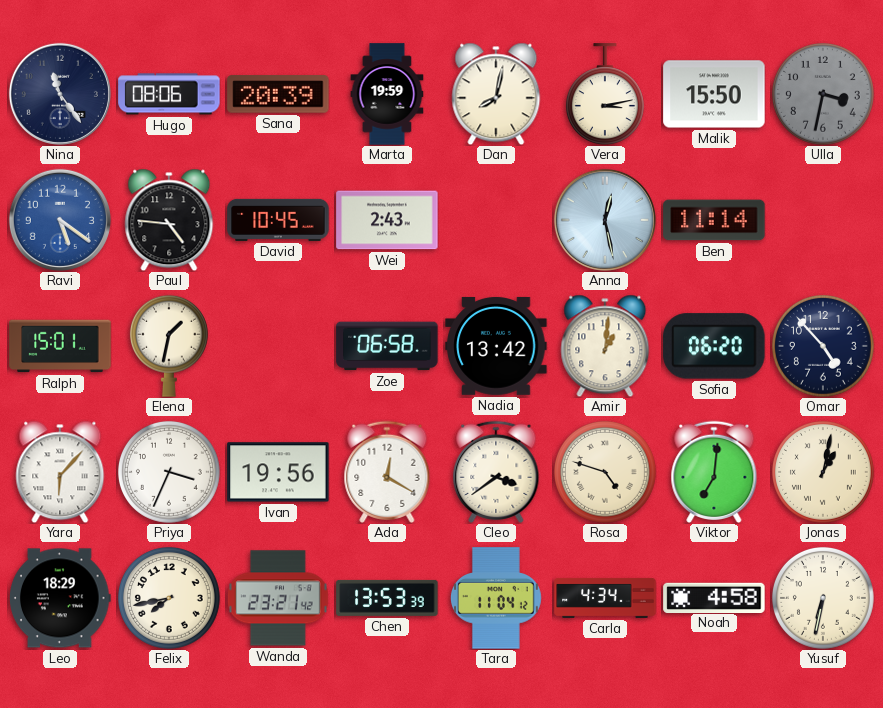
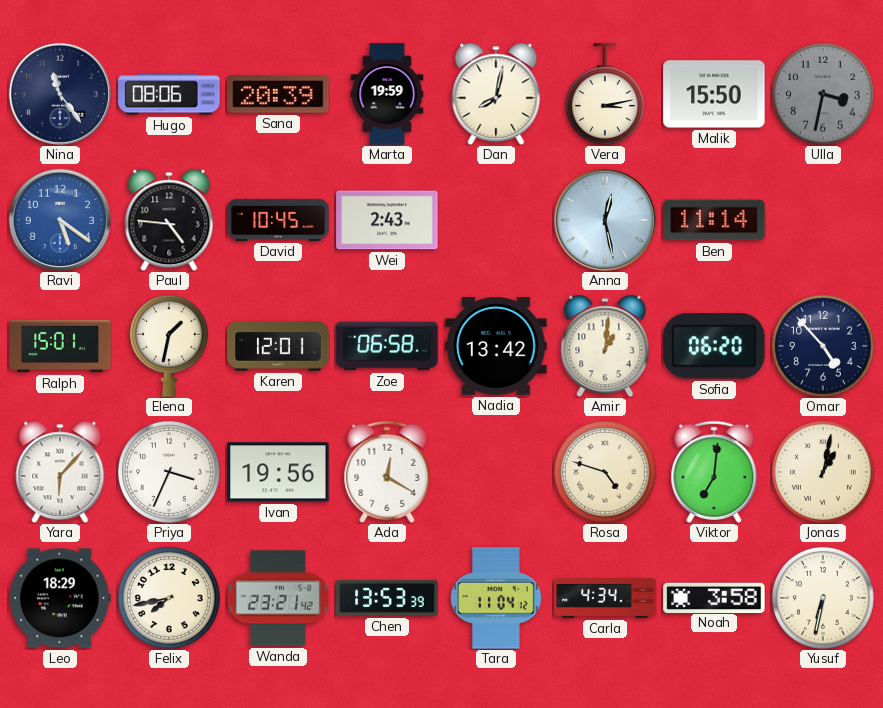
Karen: none -> 12:01
Cleo: 3:39 -> none
Noah: 4:58 -> 3:58
